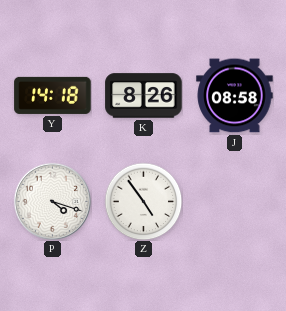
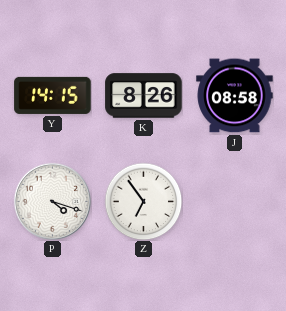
Y: 14:18 -> 14:15
Z: 4:54 -> 6:54
